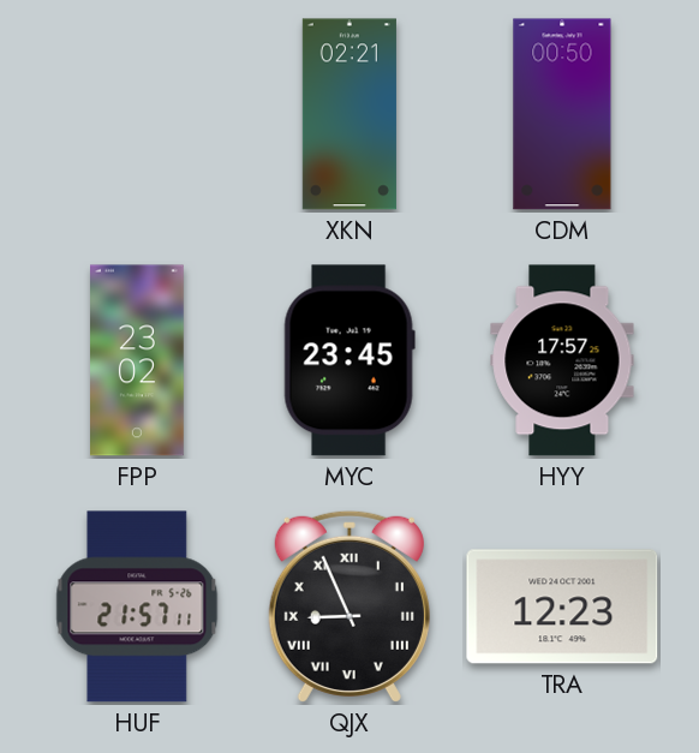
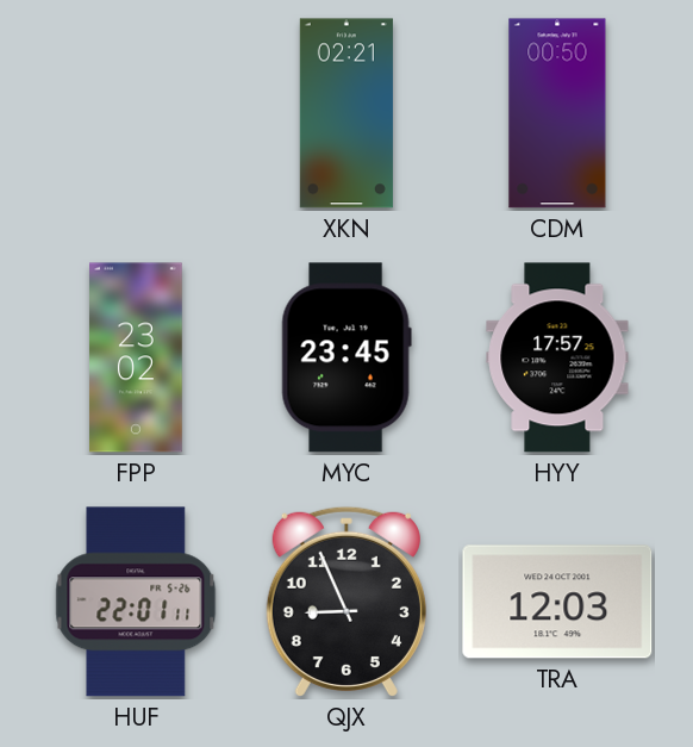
HUF: 21:57 -> 22:01
QJX numerals: Roman -> Arabic
TRA: 12:23 -> 12:03
